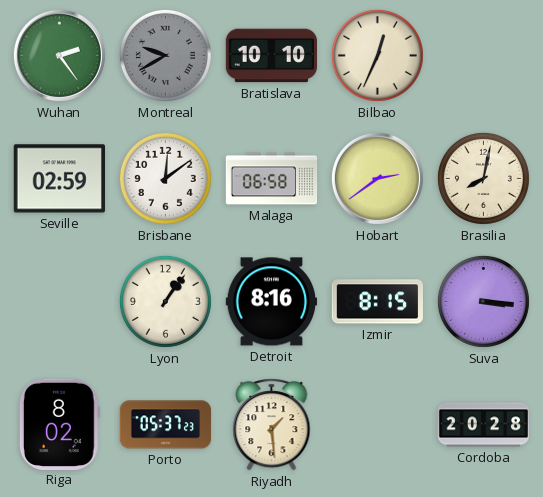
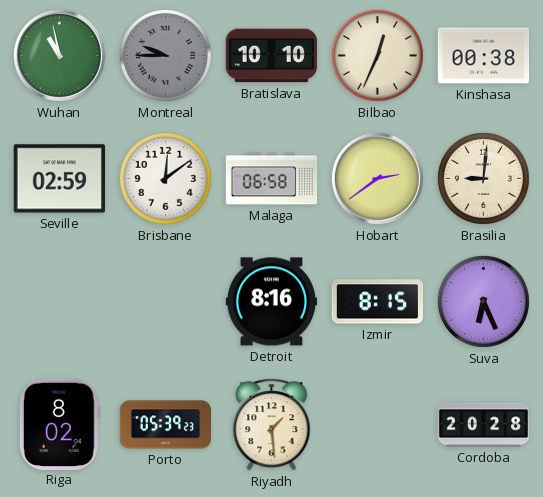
Wuhan: 2:24 -> 10:58
Montreal: 9:40 -> 9:45
Kinshasa: none -> 00:38
Brasilia: 8:02 -> 9:01
Lyon: 1:06 -> none
Suva: 3:16 -> 6:26
Porto: 05:37 -> 05:39
